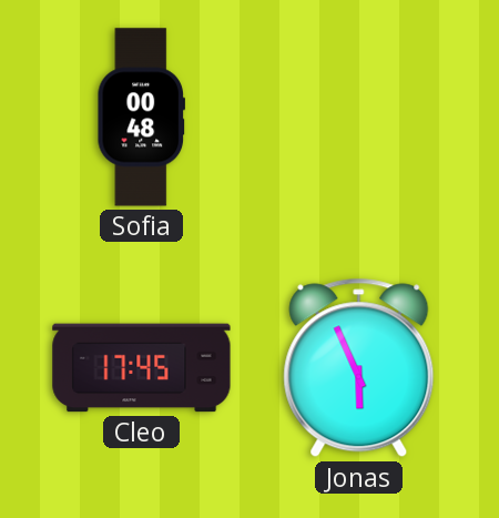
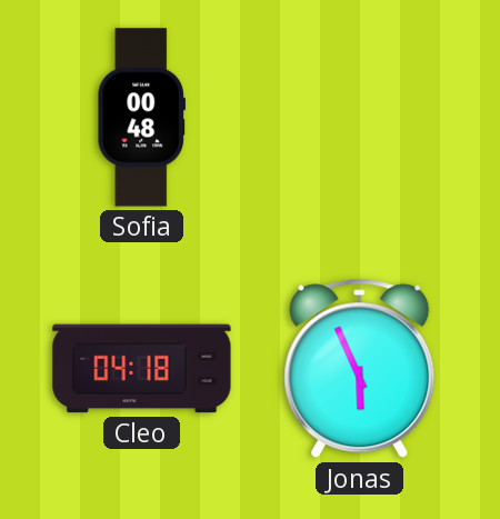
Cleo: 17:45 -> 04:18
